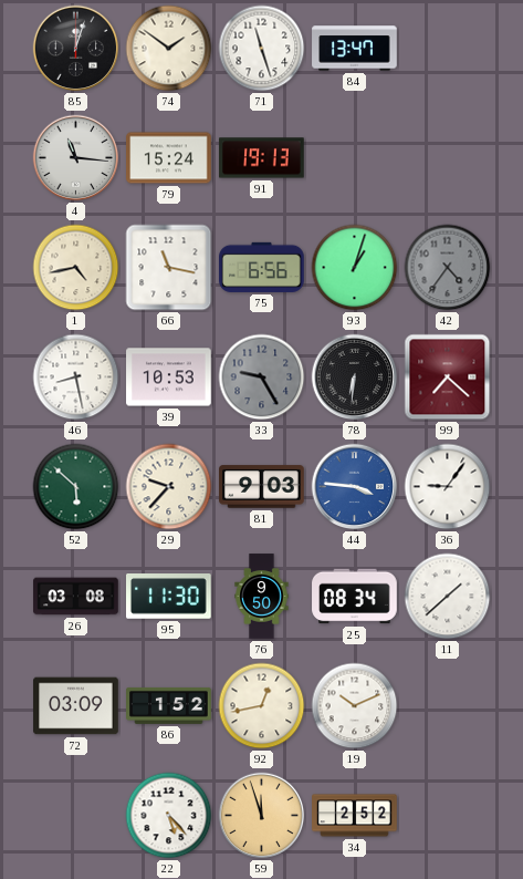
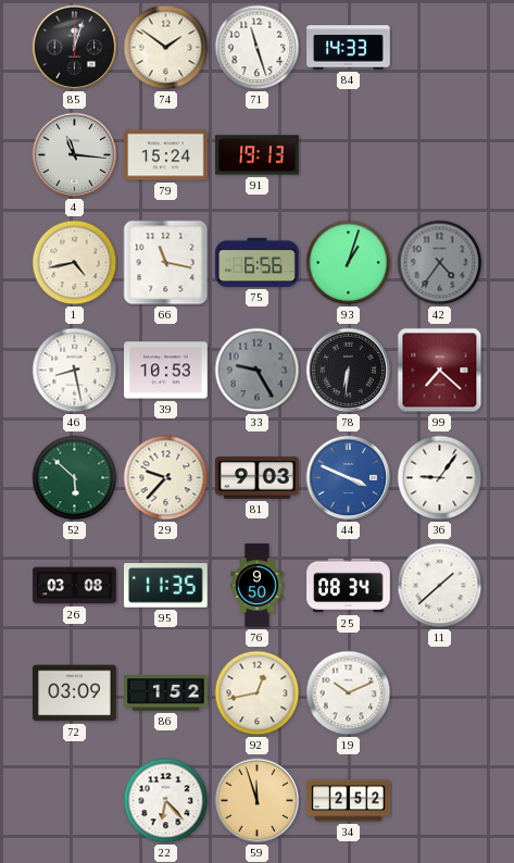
84: 13:47 -> 14:33
44: 3:46 -> 3:49
95: 11:30 -> 11:35
22: 5:23 -> 6:23
